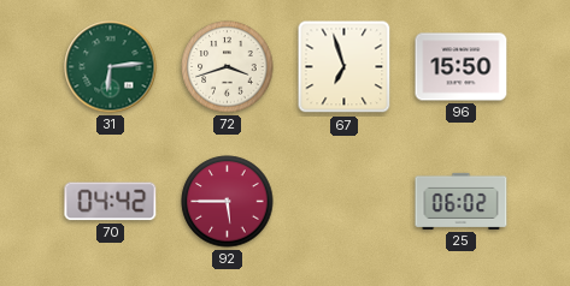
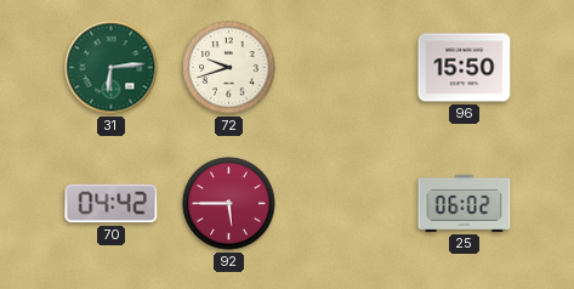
72: 3:42 -> 9:42
67: 6:57 -> none
